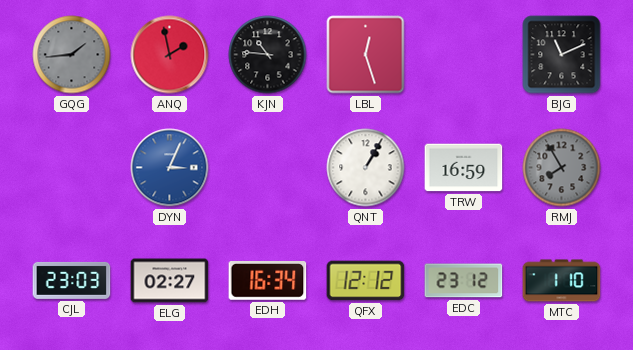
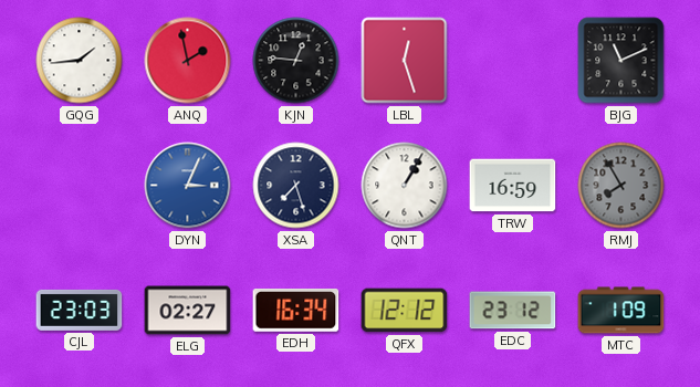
GQG dial: grey -> white
KJN: 10:46 -> 12:46
XSA: none -> 7:27
MTC: 1:10 -> 1:09
